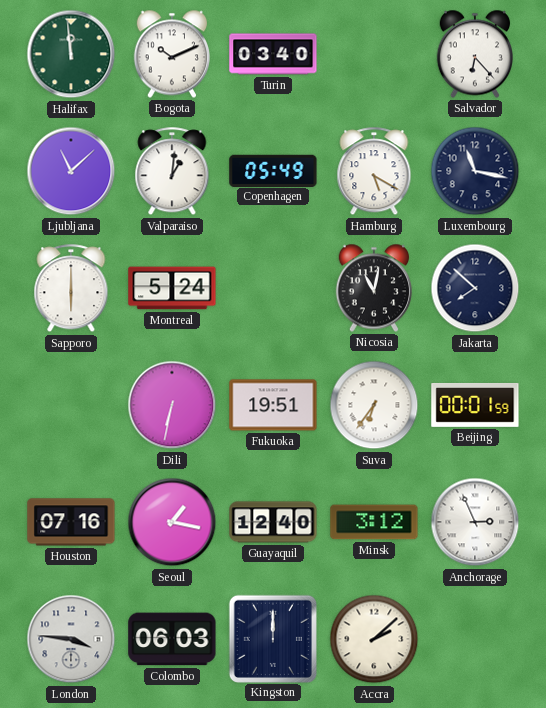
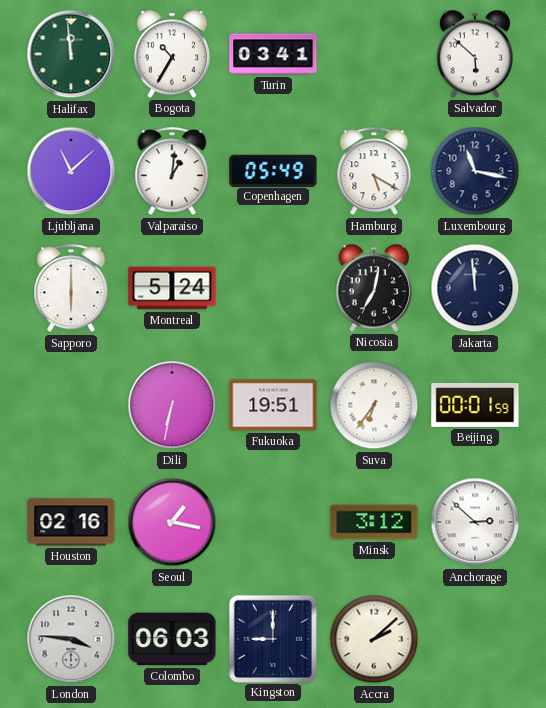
Bogota: 10:11 -> 10:35
Turin: 03:40 -> 03:41
Salvador: 6:23 -> 5:52
Nicosia: 11:02 -> 7:02
Jakarta: 7:52 -> 11:59
Houston: 07:16 -> 02:16
Guayaquil: 12:40 -> none
Anchorage: 2:56 -> 2:52
Kingston: 12:00 -> 9:00
